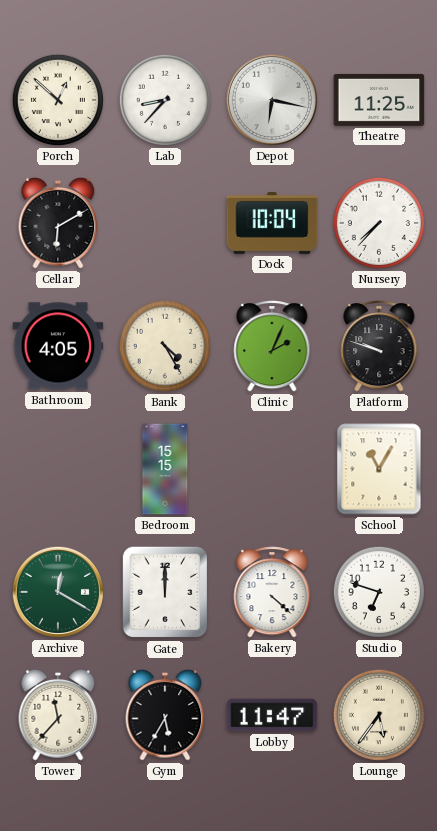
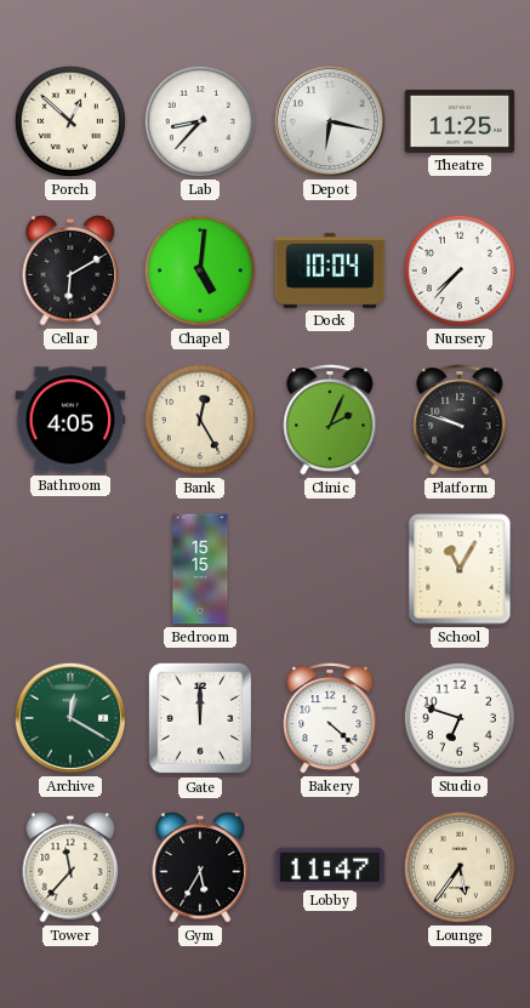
Chapel: none -> 5:01
Bank: 4:25 -> 12:25
